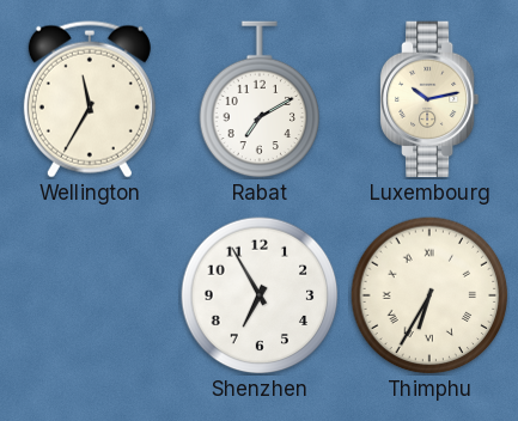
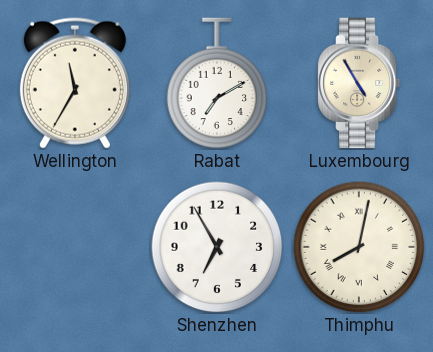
Luxembourg: 10:13 -> 4:55
Thimphu: 6:35 -> 8:02
